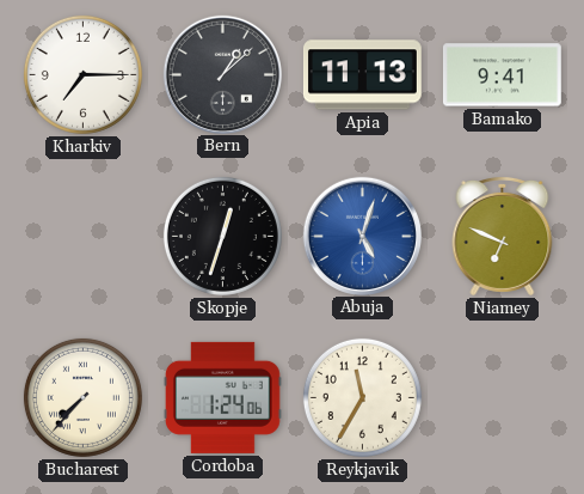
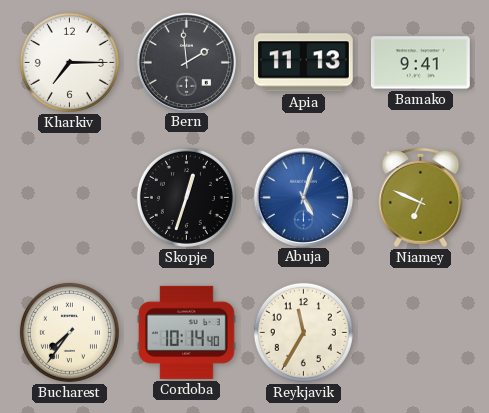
Bern: 1:08 -> 1:59
Bucharest: 7:37 -> 7:36
Cordoba: 1:24 -> 10:14
